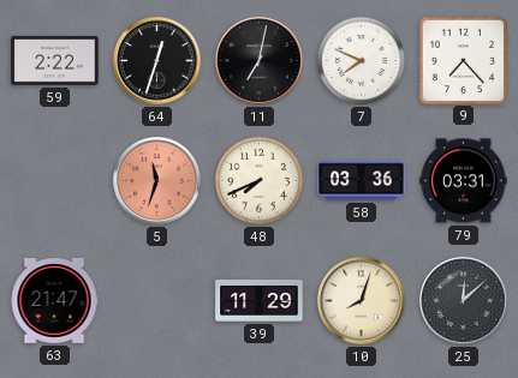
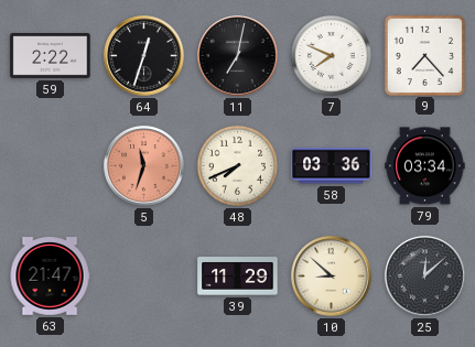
79: 03:31 -> 03:34
10: 8:03 -> 8:52
